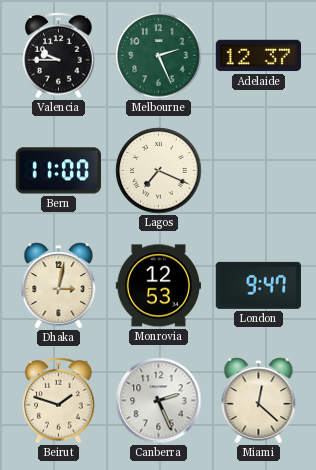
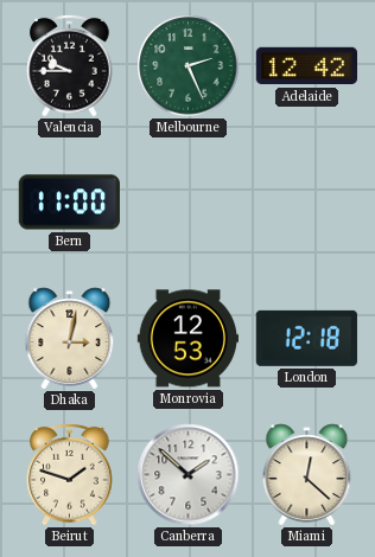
Adelaide: 12:37 -> 12:42
Lagos: 7:19 -> none
London: 9:47 -> 12:18
Canberra: 2:26 -> 1:52
